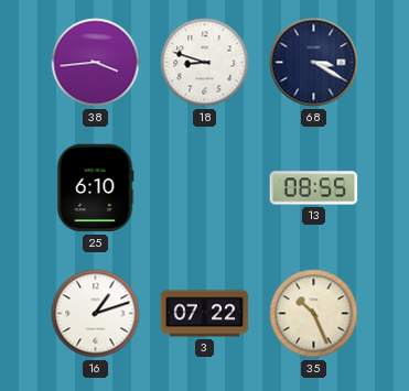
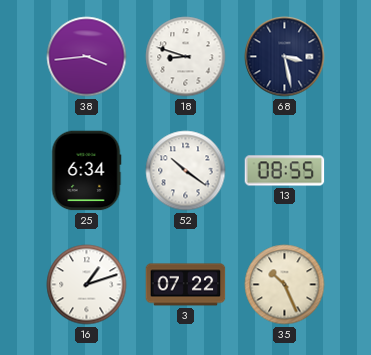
68: 3:20 -> 3:28
25: 6:10 -> 6:34
52: none -> 10:21
